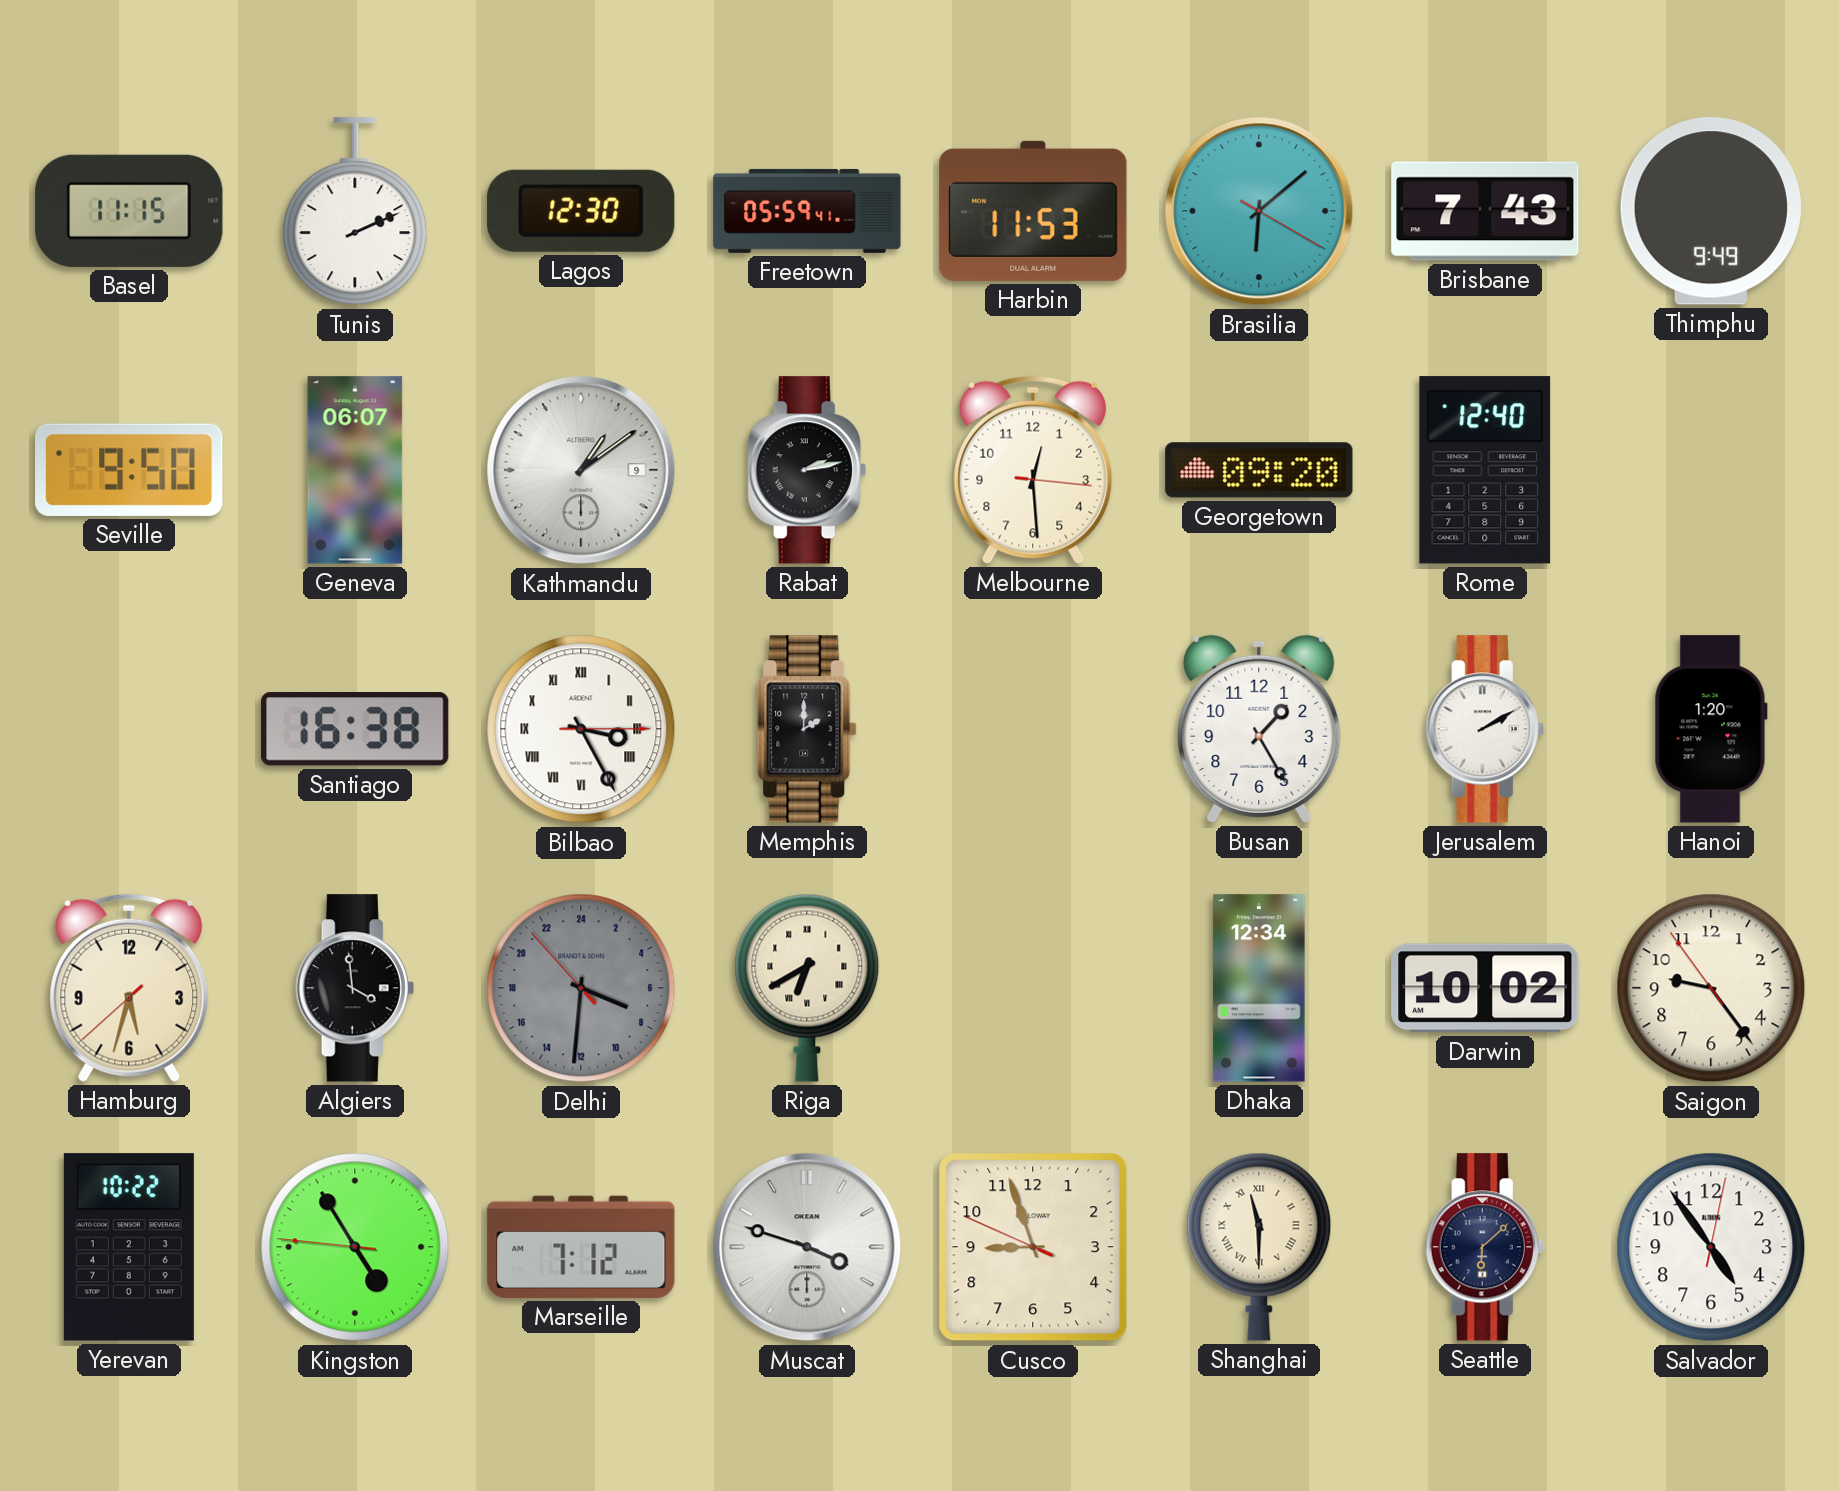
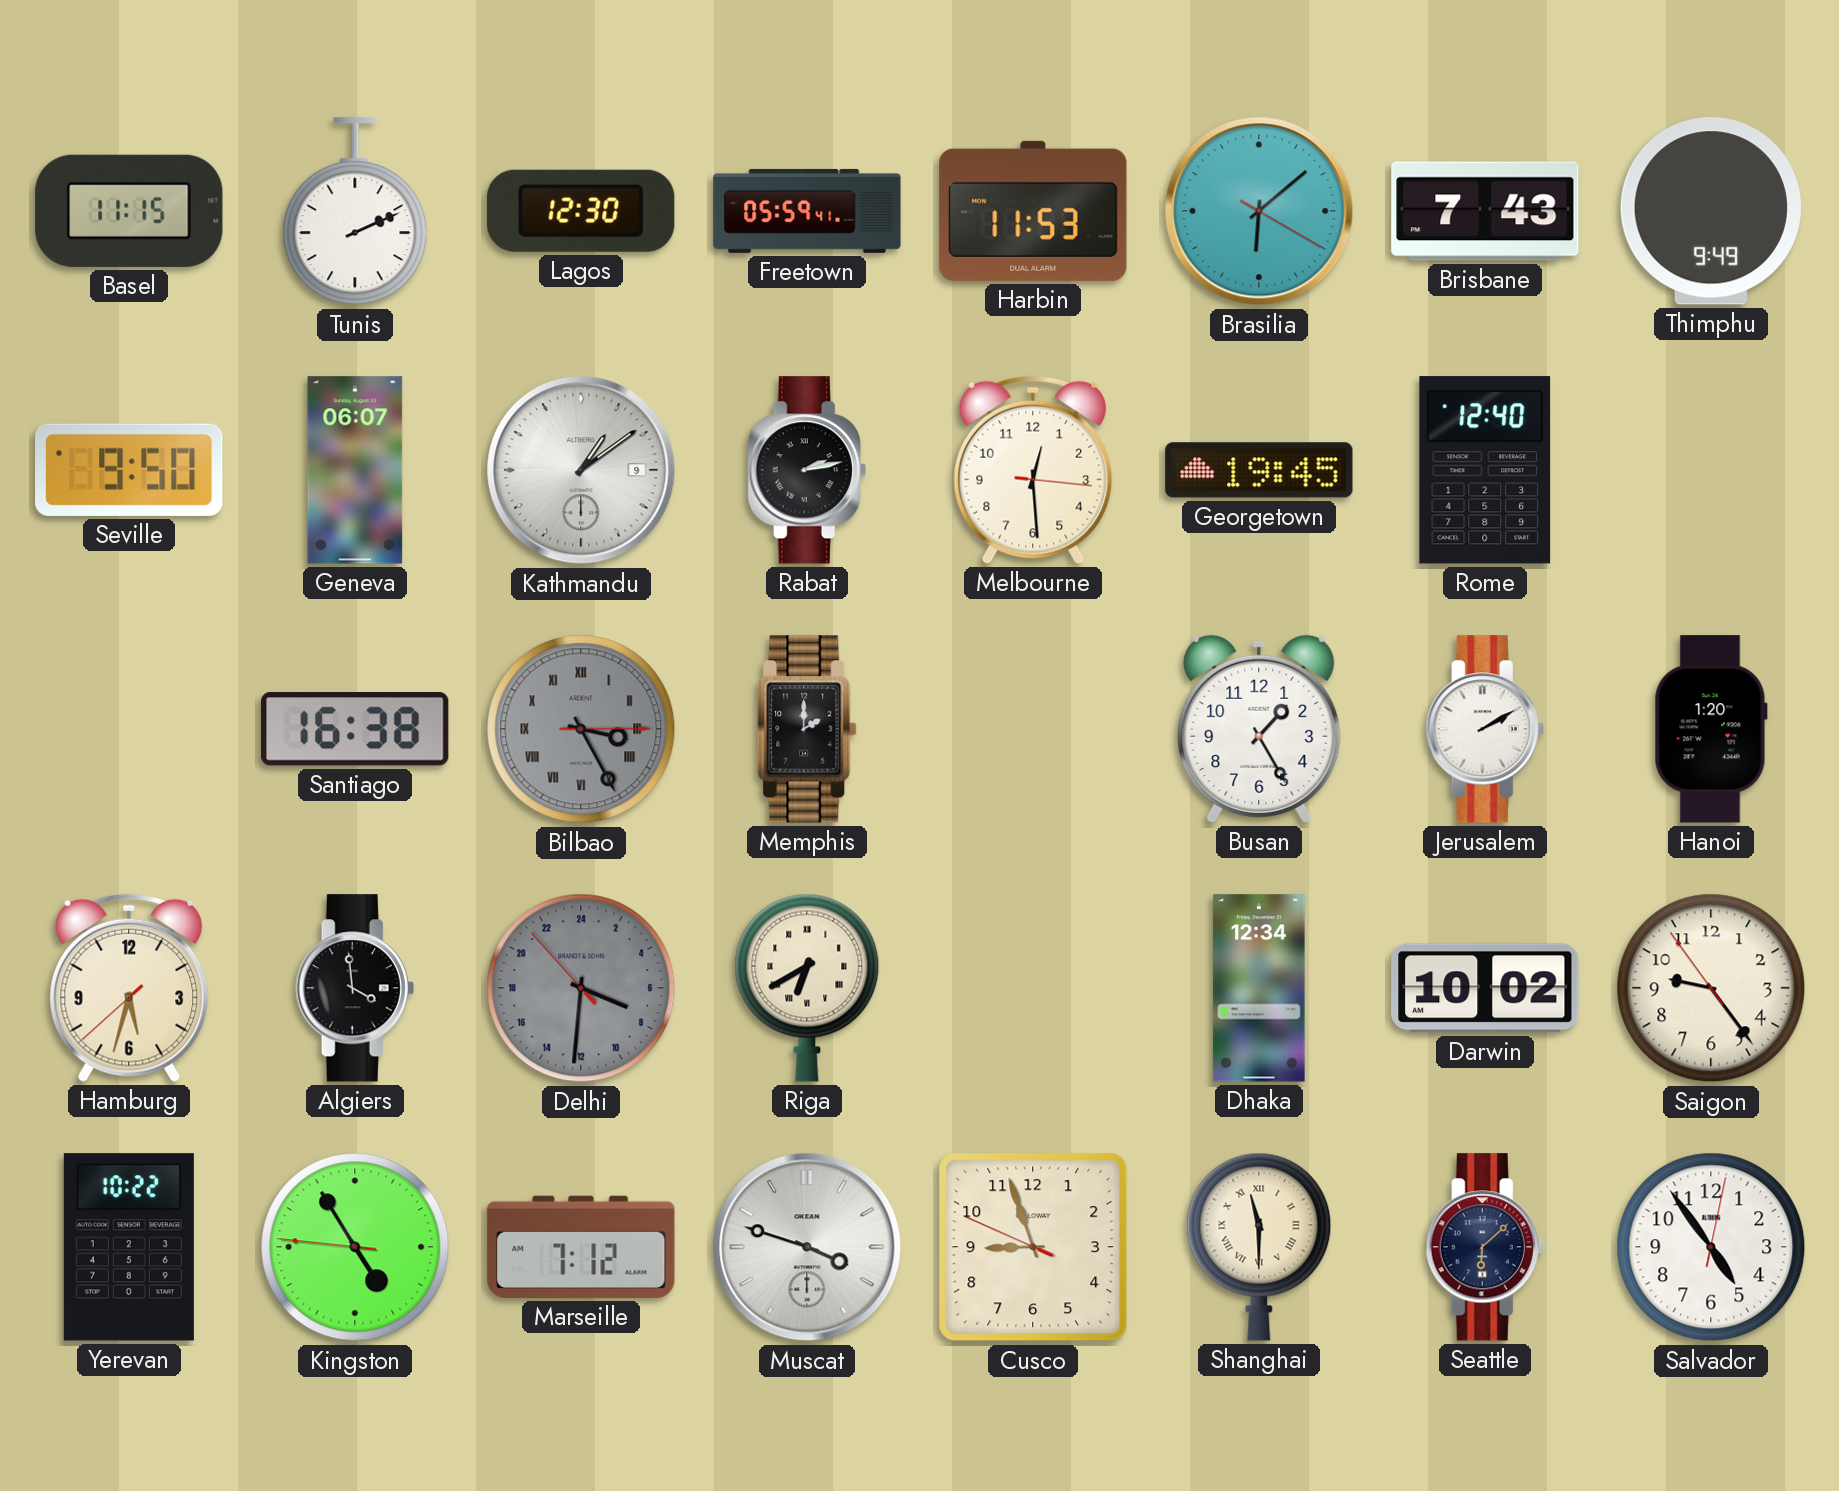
Georgetown: 09:20 -> 19:45
Bilbao dial: white -> grey
